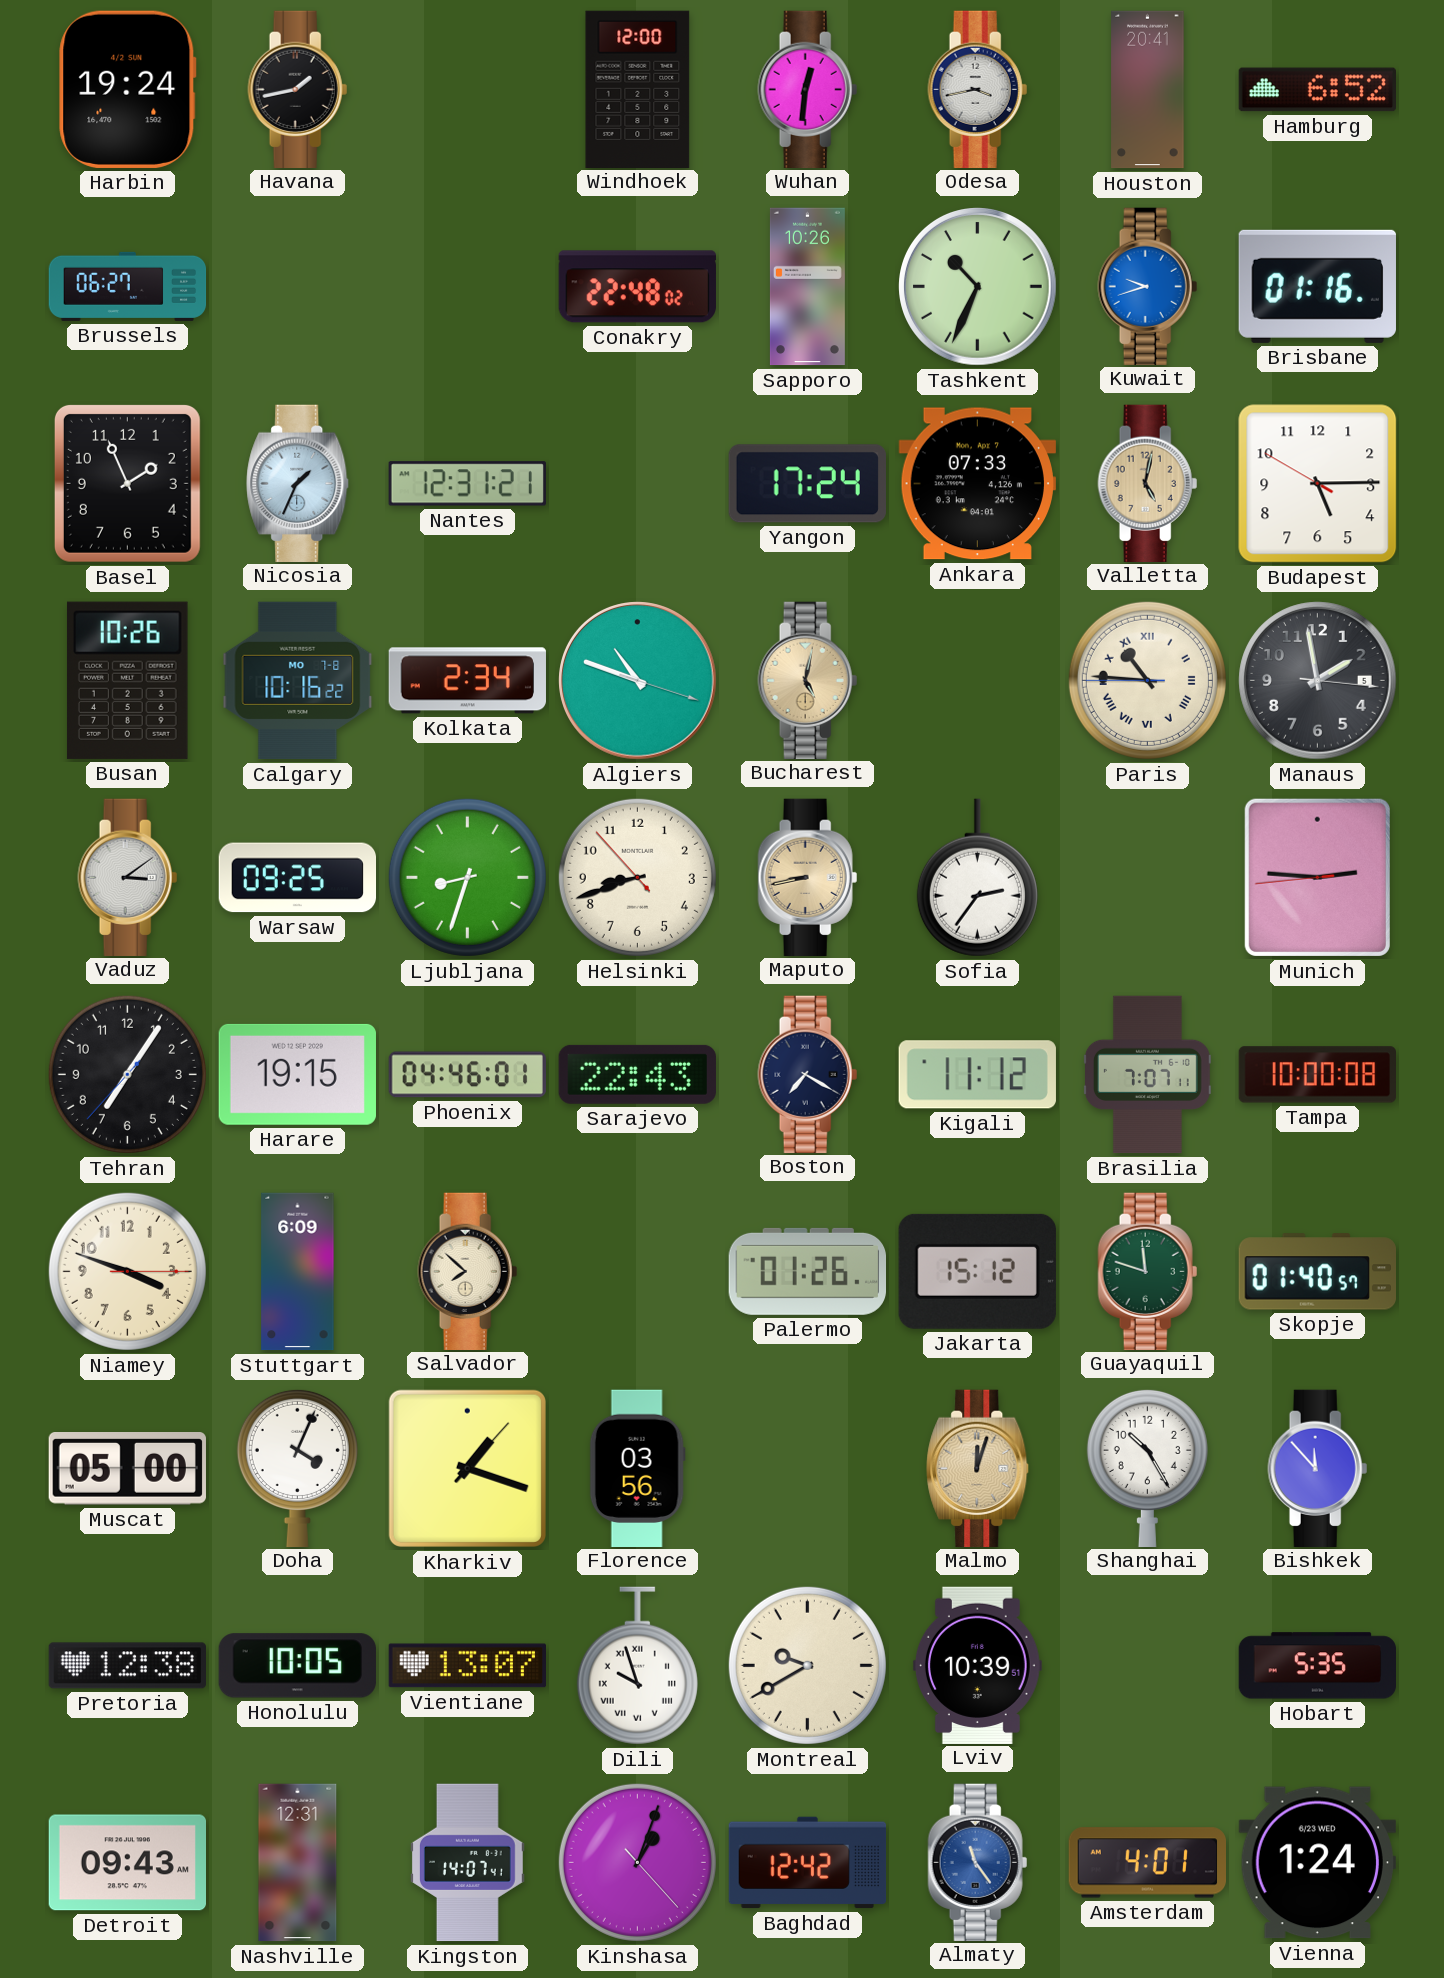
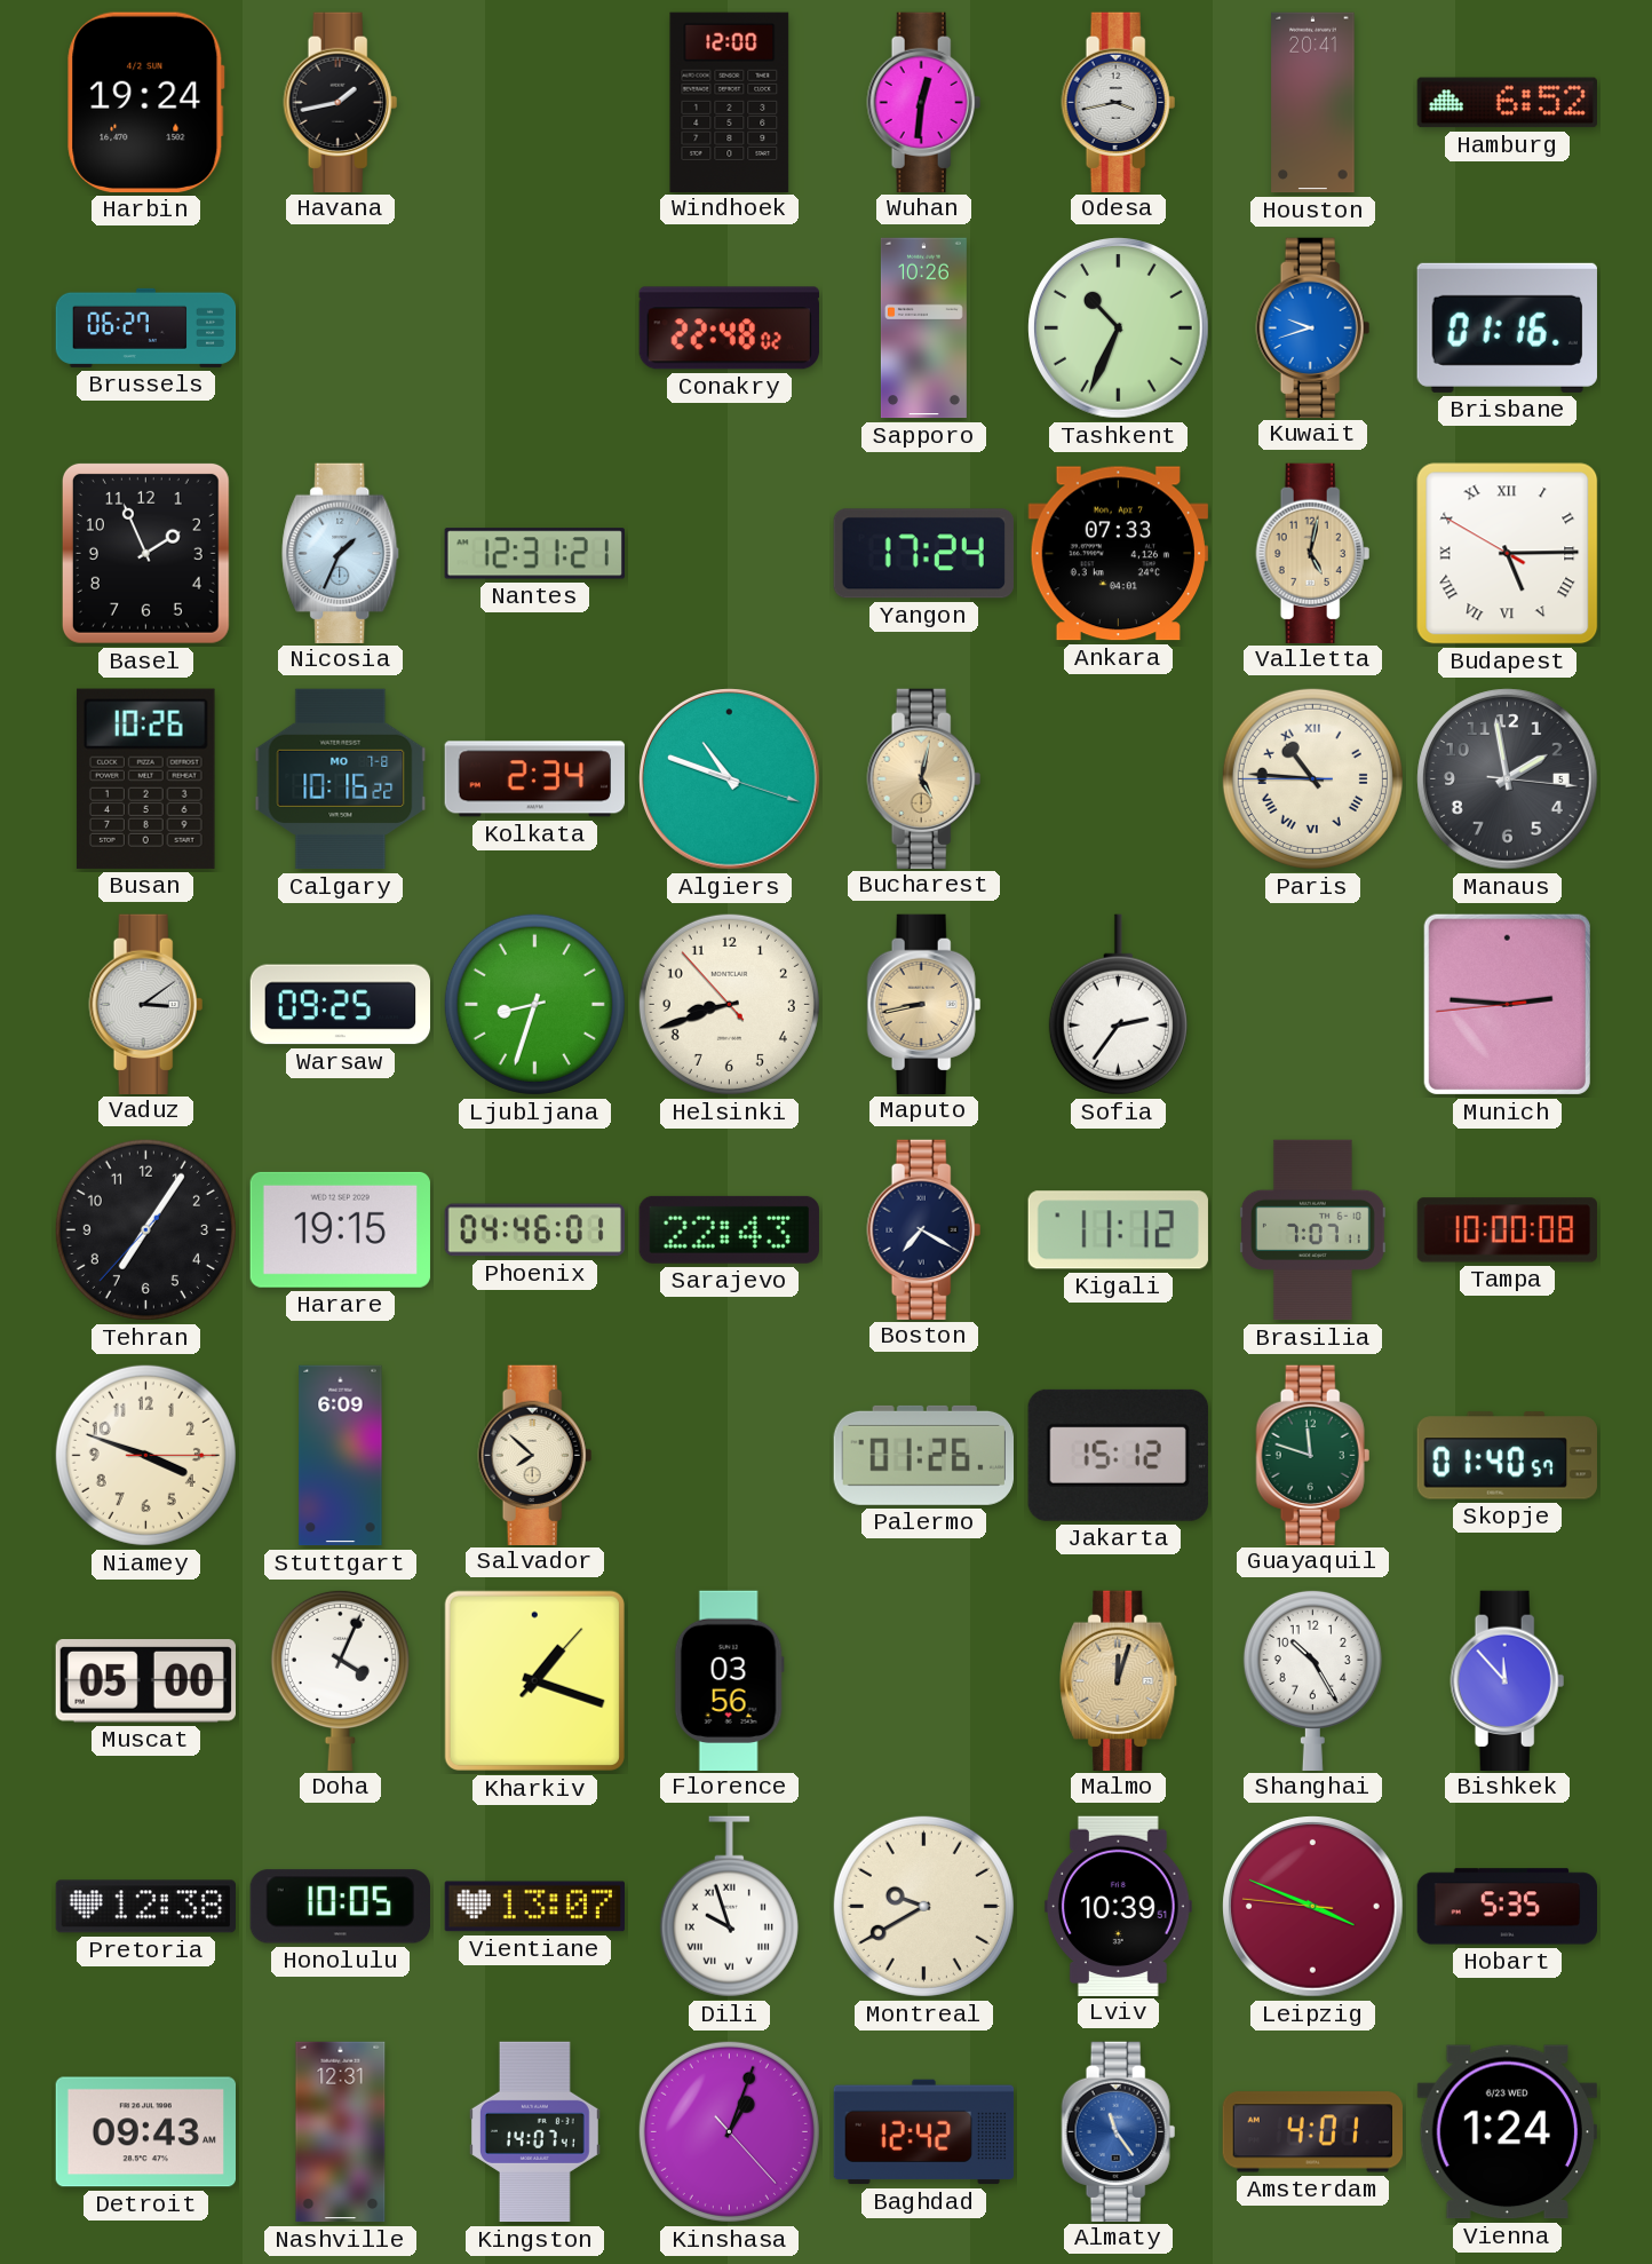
Budapest numerals: Arabic -> Roman
Leipzig: none -> 3:48
